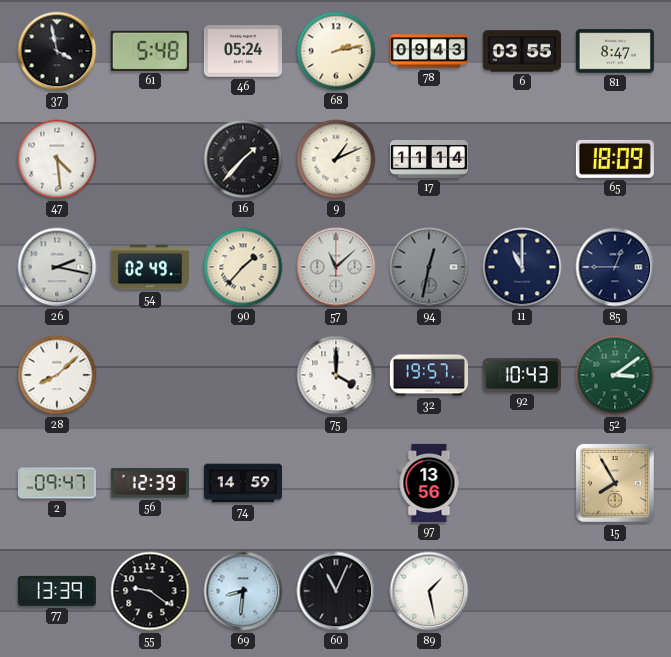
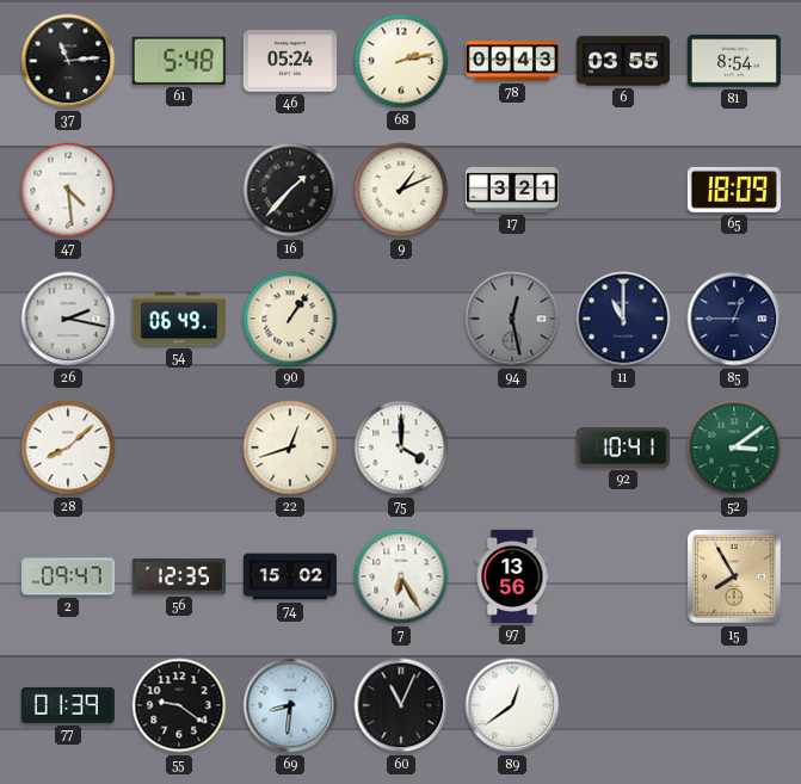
37: 3:58 -> 11:14
81: 8:47 -> 8:54
17: 11:14 -> 3:21
54: 02:49 -> 06:49
90: 1:37 -> 1:06
57: 11:08 -> none
94: 12:32 -> 12:28
22: none -> 12:42
32: 19:57 -> none
92: 10:43 -> 10:41
56: 12:39 -> 12:35
74: 14:59 -> 15:02
7: none -> 6:25
77: 13:39 -> 01:39
89: 1:28 -> 12:39
